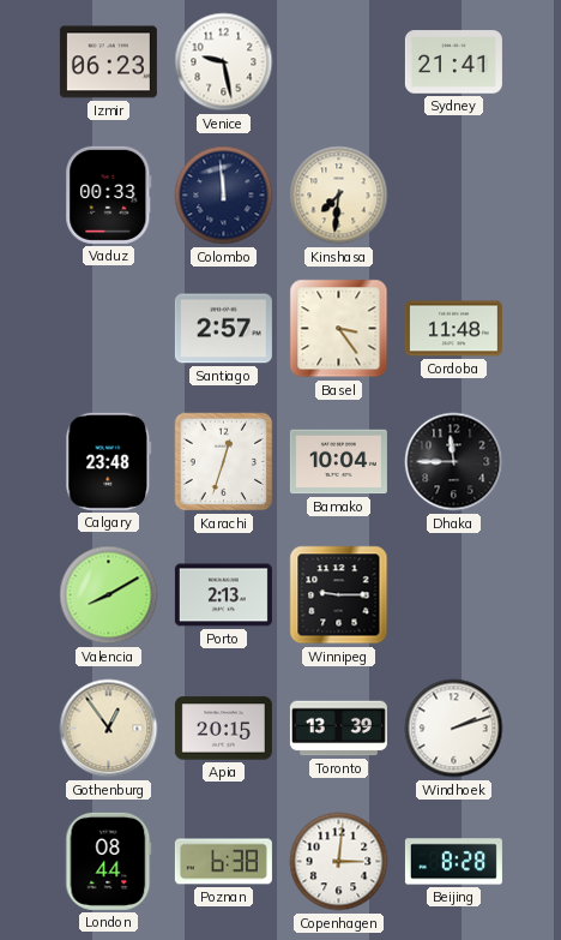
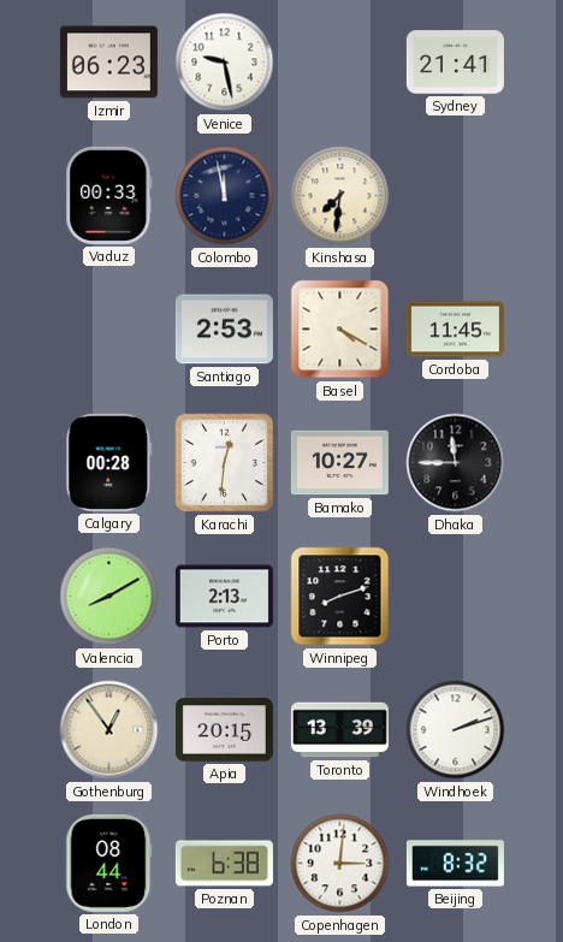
Colombo: 11:59 -> 11:58
Santiago: 2:57 -> 2:53
Basel: 3:24 -> 4:20
Cordoba: 11:48 -> 11:45
Calgary: 23:48 -> 00:28
Karachi: 12:33 -> 12:31
Bamako: 10:04 -> 10:27
Winnipeg: 9:15 -> 8:12
Beijing: 8:28 -> 8:32
